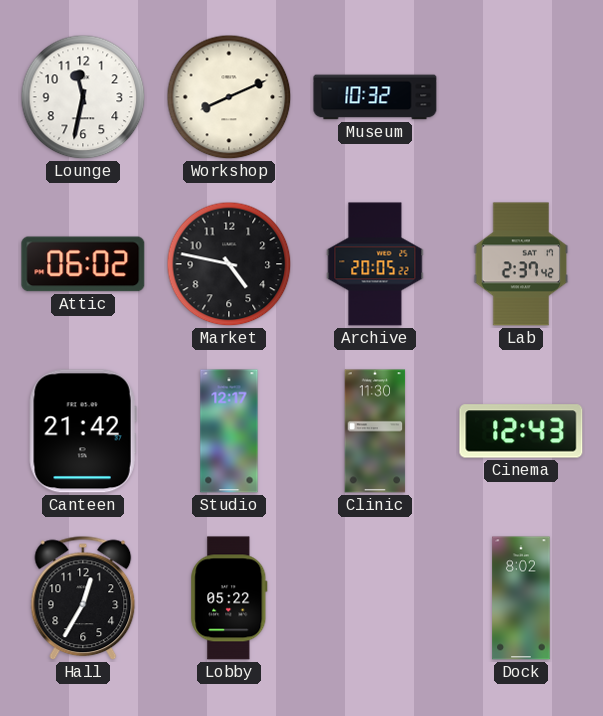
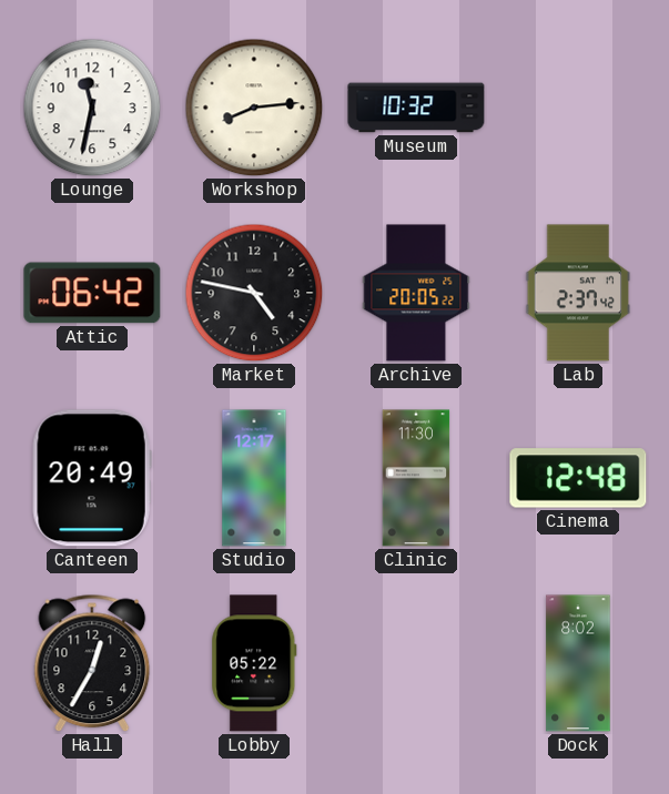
Workshop: 8:11 -> 8:14
Attic: 06:02 -> 06:42
Canteen: 21:42 -> 20:49
Cinema: 12:43 -> 12:48
